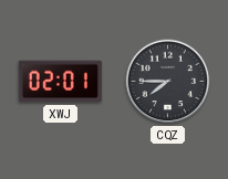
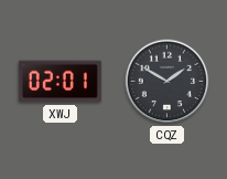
CQZ: 7:45 -> 1:50
